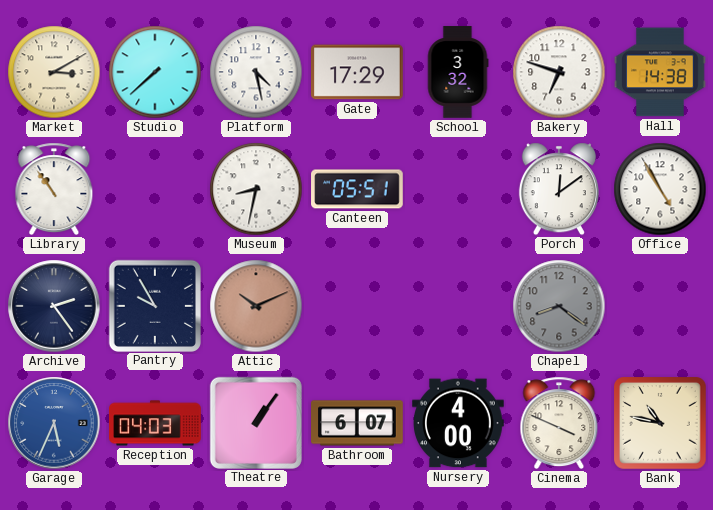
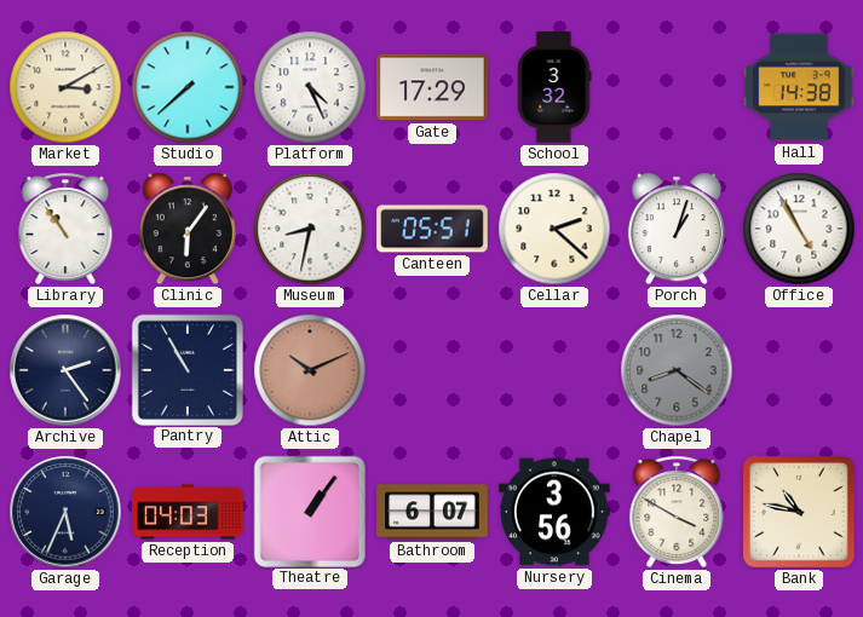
Platform: 4:28 -> 4:26
Bakery: 6:48 -> none
Clinic: none -> 6:06
Cellar: none -> 2:22
Porch: 12:09 -> 1:03
Pantry: 9:55 -> 10:55
Garage dial: blue -> navy
Nursery: 4:00 -> 3:56
Cinema: 3:49 -> 3:50
